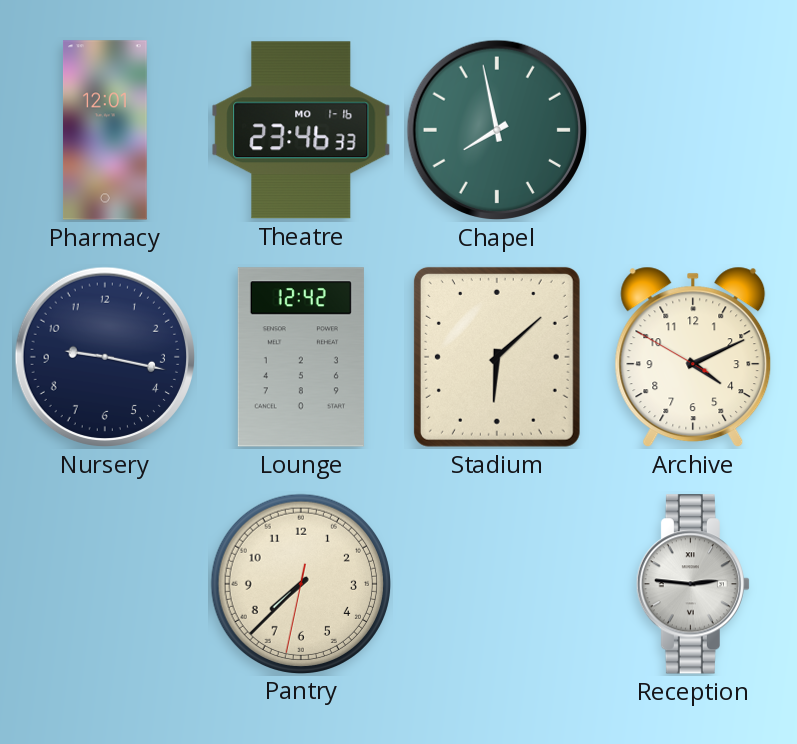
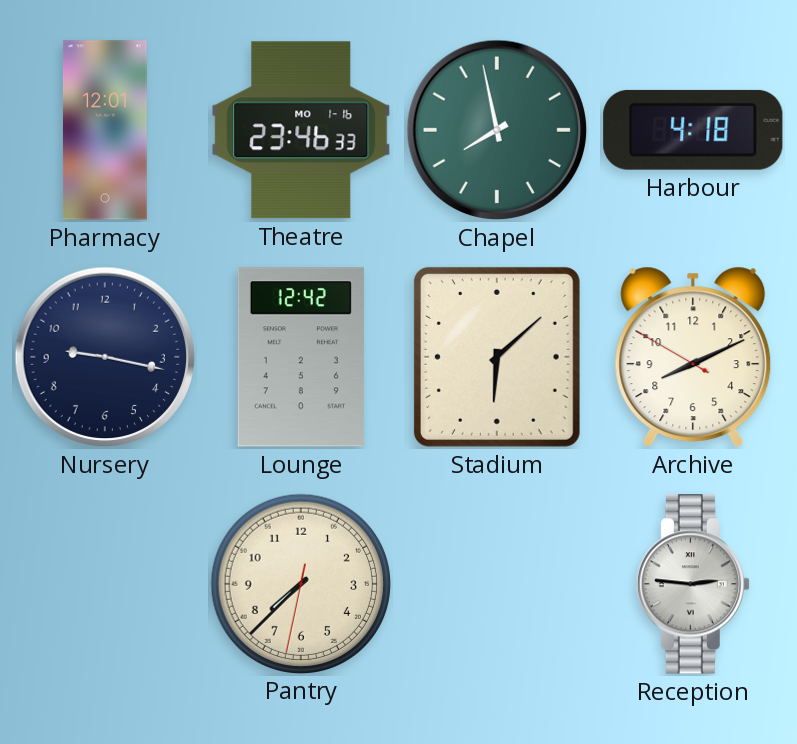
Harbour: none -> 4:18
Archive: 4:10 -> 8:10
